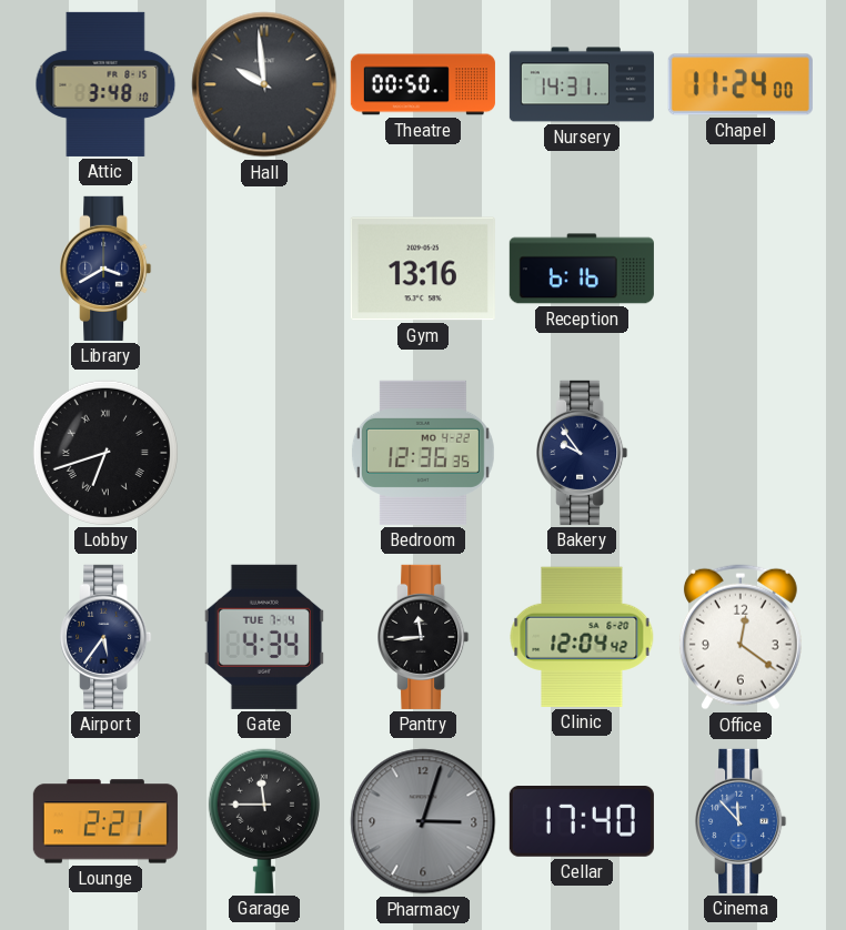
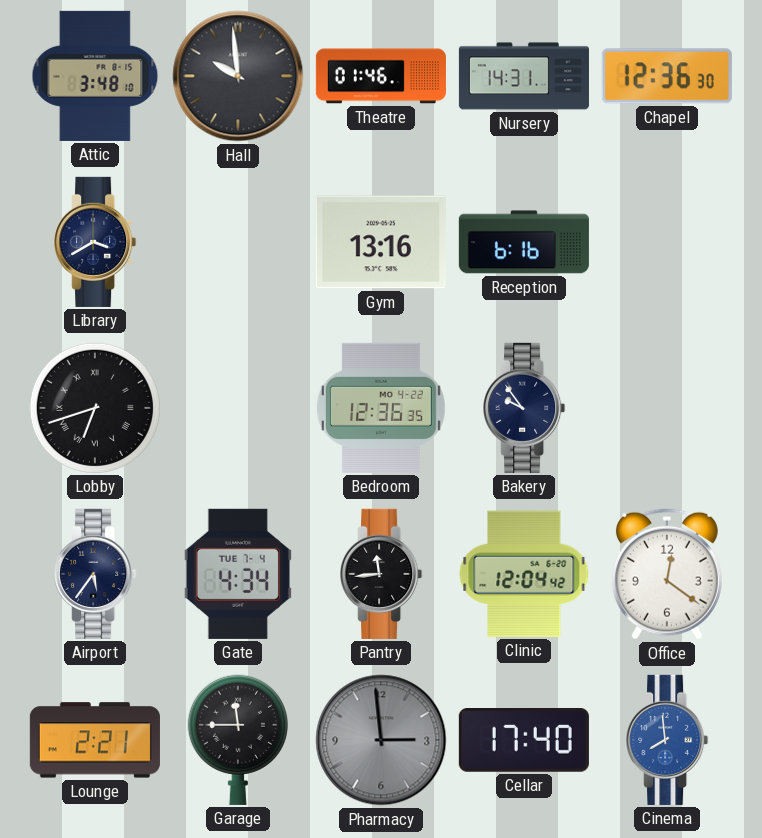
Theatre: 00:50 -> 01:46
Chapel: 11:24 -> 12:36
Pharmacy: 3:03 -> 2:59
Cinema: 11:53 -> 7:59
